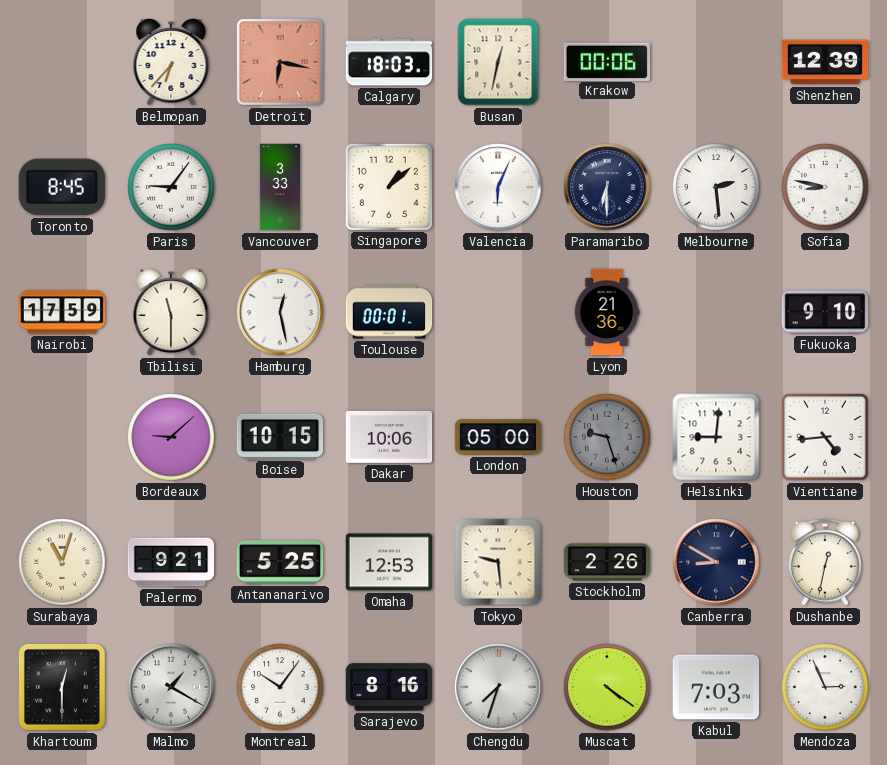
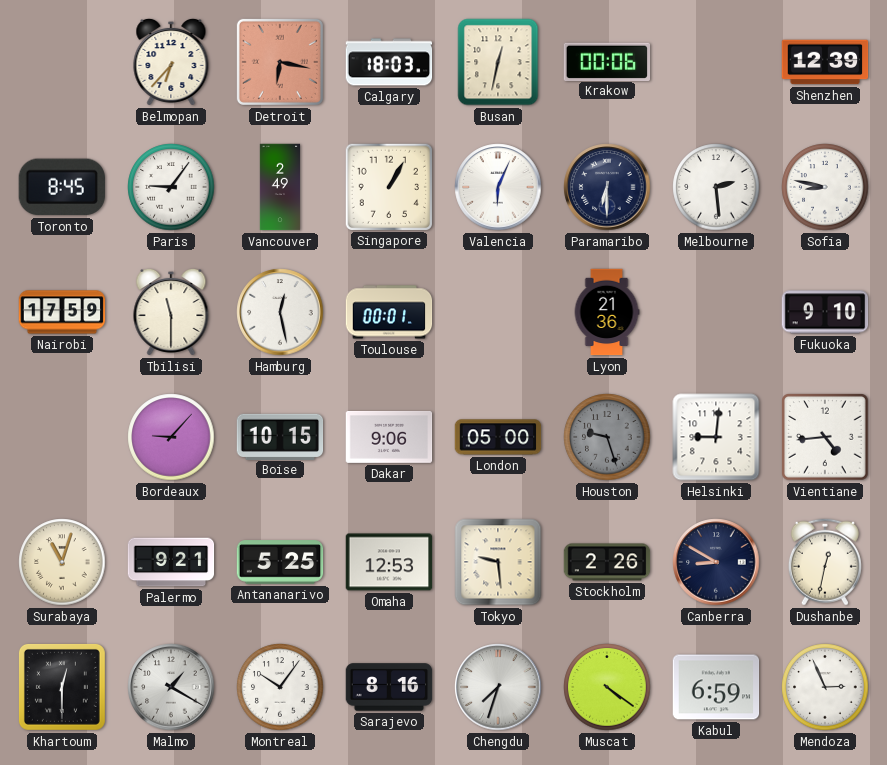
Vancouver: 3:33 -> 2:49
Singapore: 1:08 -> 1:05
Bordeaux: 9:08 -> 9:07
Dakar: 10:06 -> 9:06
Kabul: 7:03 -> 6:59
